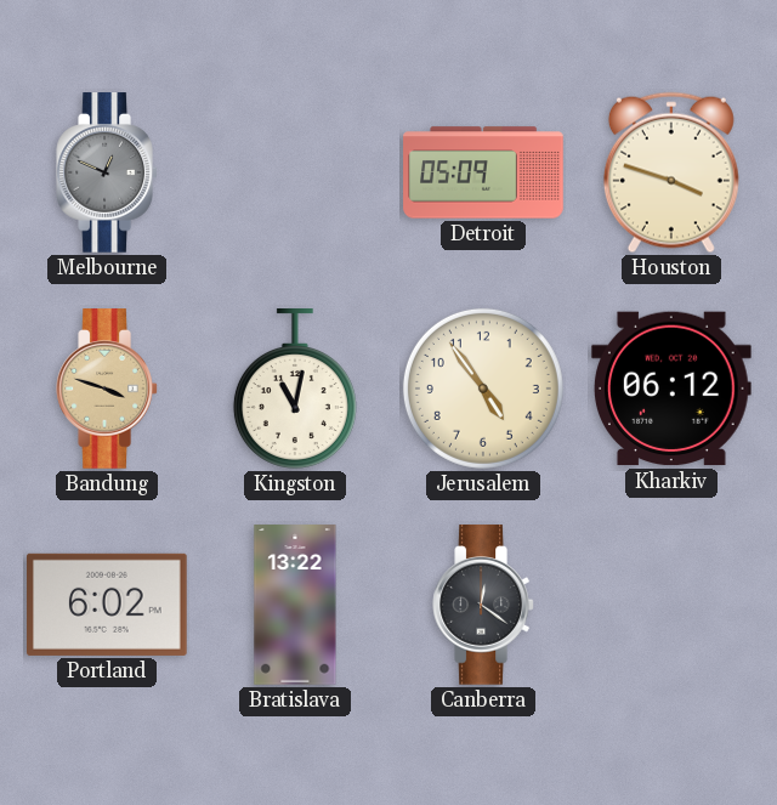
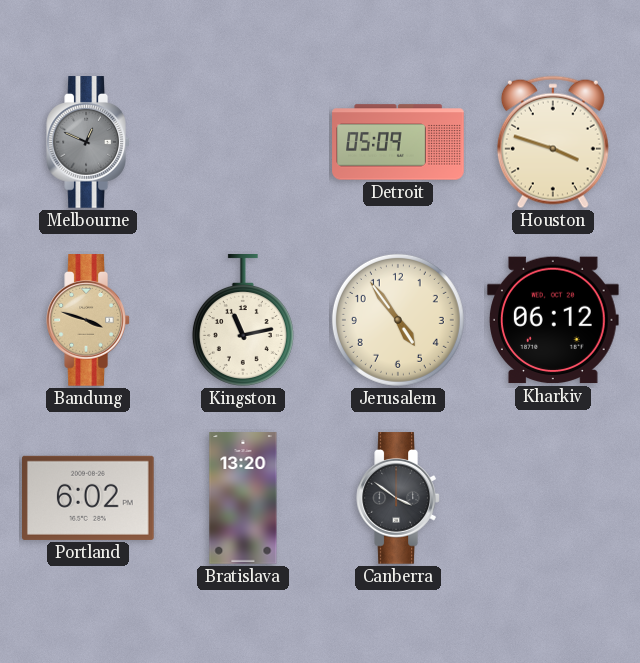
Kingston: 11:02 -> 11:13
Bratislava: 13:22 -> 13:20
Canberra: 12:21 -> 3:51
